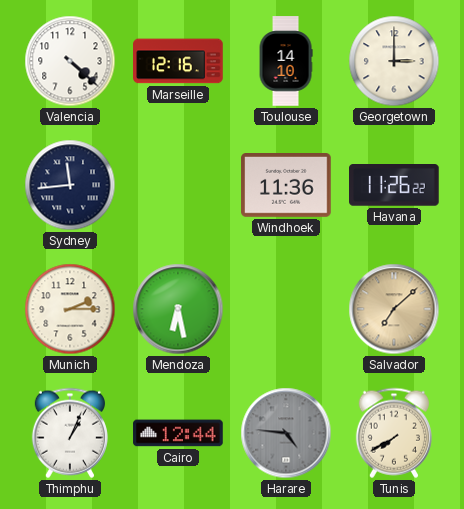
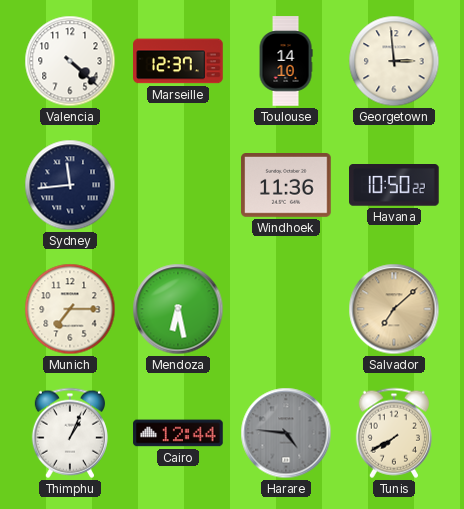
Marseille: 12:16 -> 12:37
Georgetown: 3:00 -> 2:59
Havana: 11:26 -> 10:50
Munich: 2:15 -> 7:15
